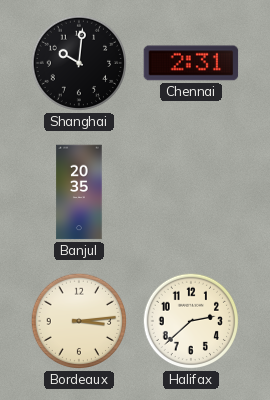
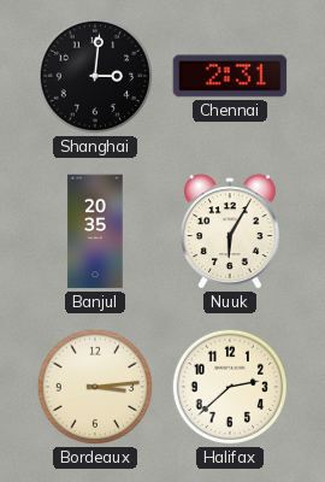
Shanghai: 10:01 -> 3:01
Nuuk: none -> 6:05
